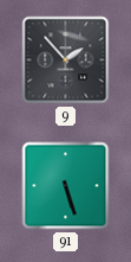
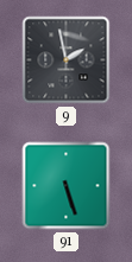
9: 1:53 -> 1:58
